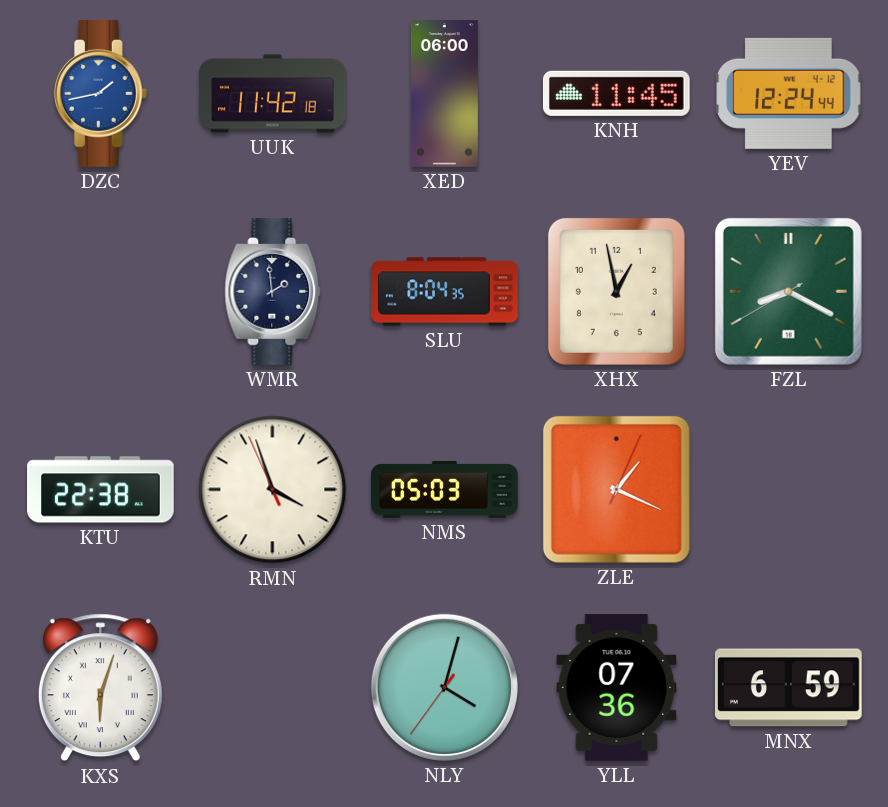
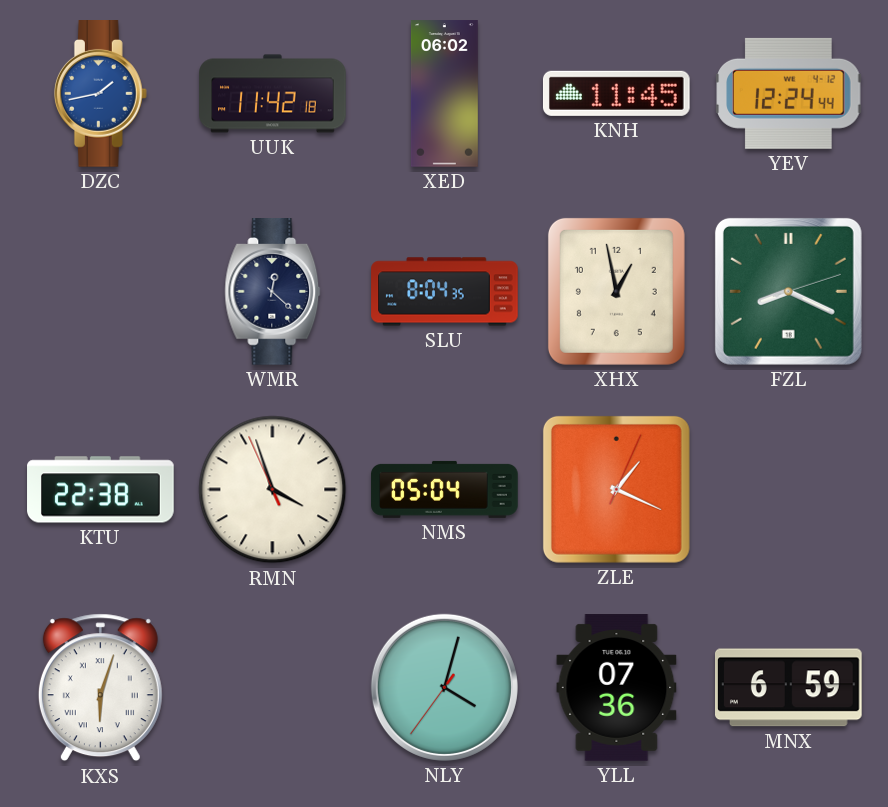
XED: 06:00 -> 06:02
WMR: 1:59 -> 12:22
FZL: 8:19:40 -> 8:19:12
NMS: 05:03 -> 05:04
